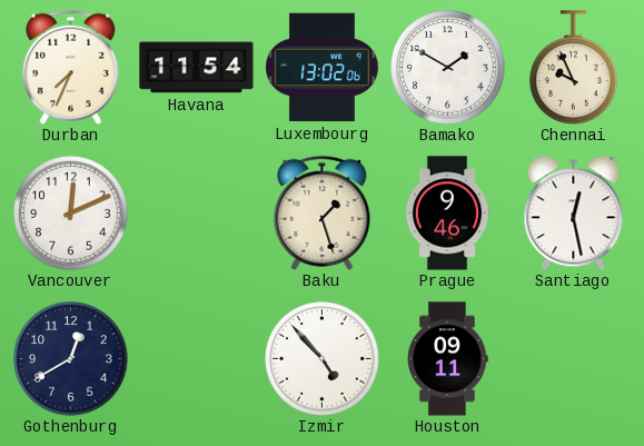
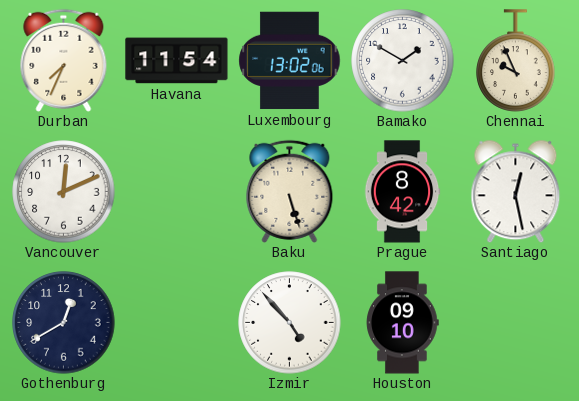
Baku: 1:27 -> 5:27
Prague: 9:46 -> 8:42
Houston: 09:11 -> 09:10
